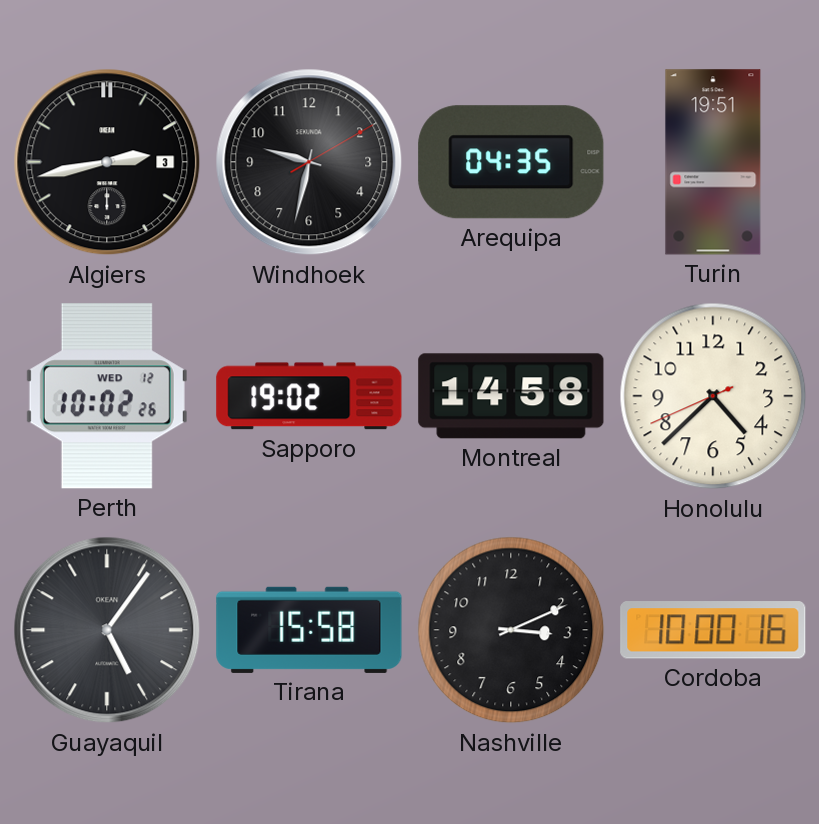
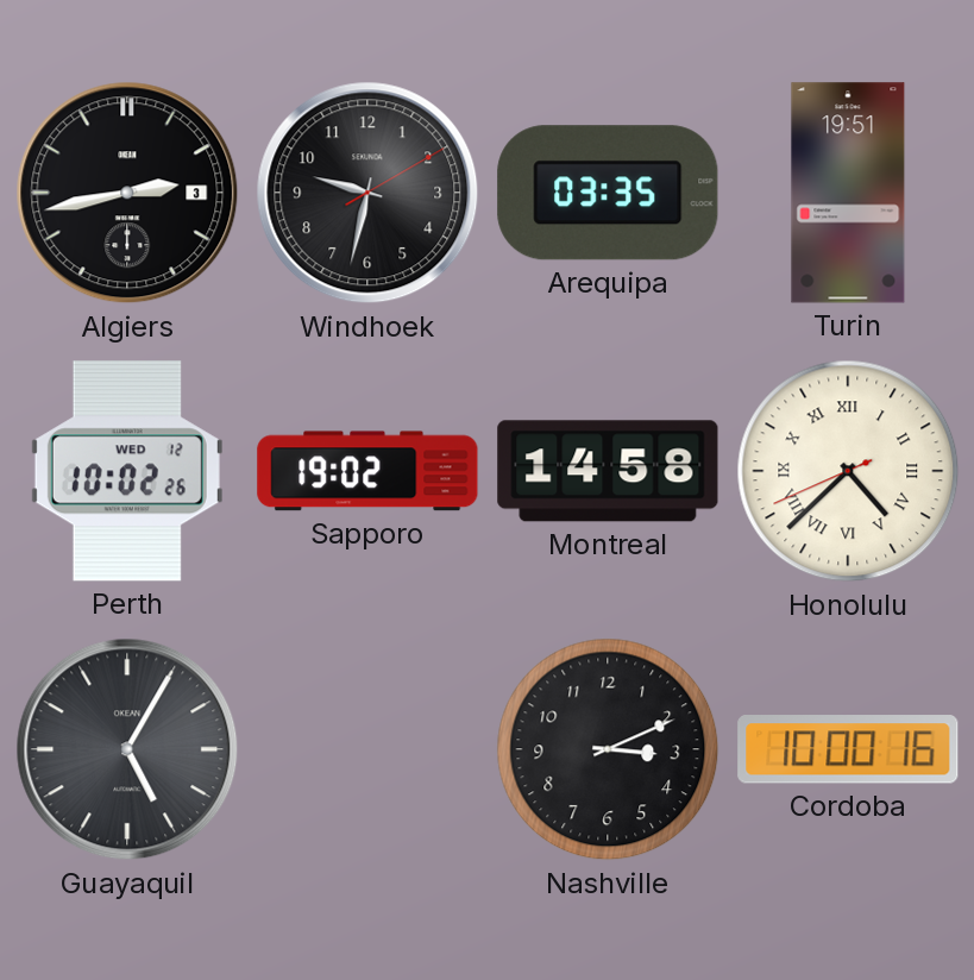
Arequipa: 04:35 -> 03:35
Honolulu numerals: Arabic -> Roman
Guayaquil: 5:06 -> 5:05
Tirana: 15:58 -> none
